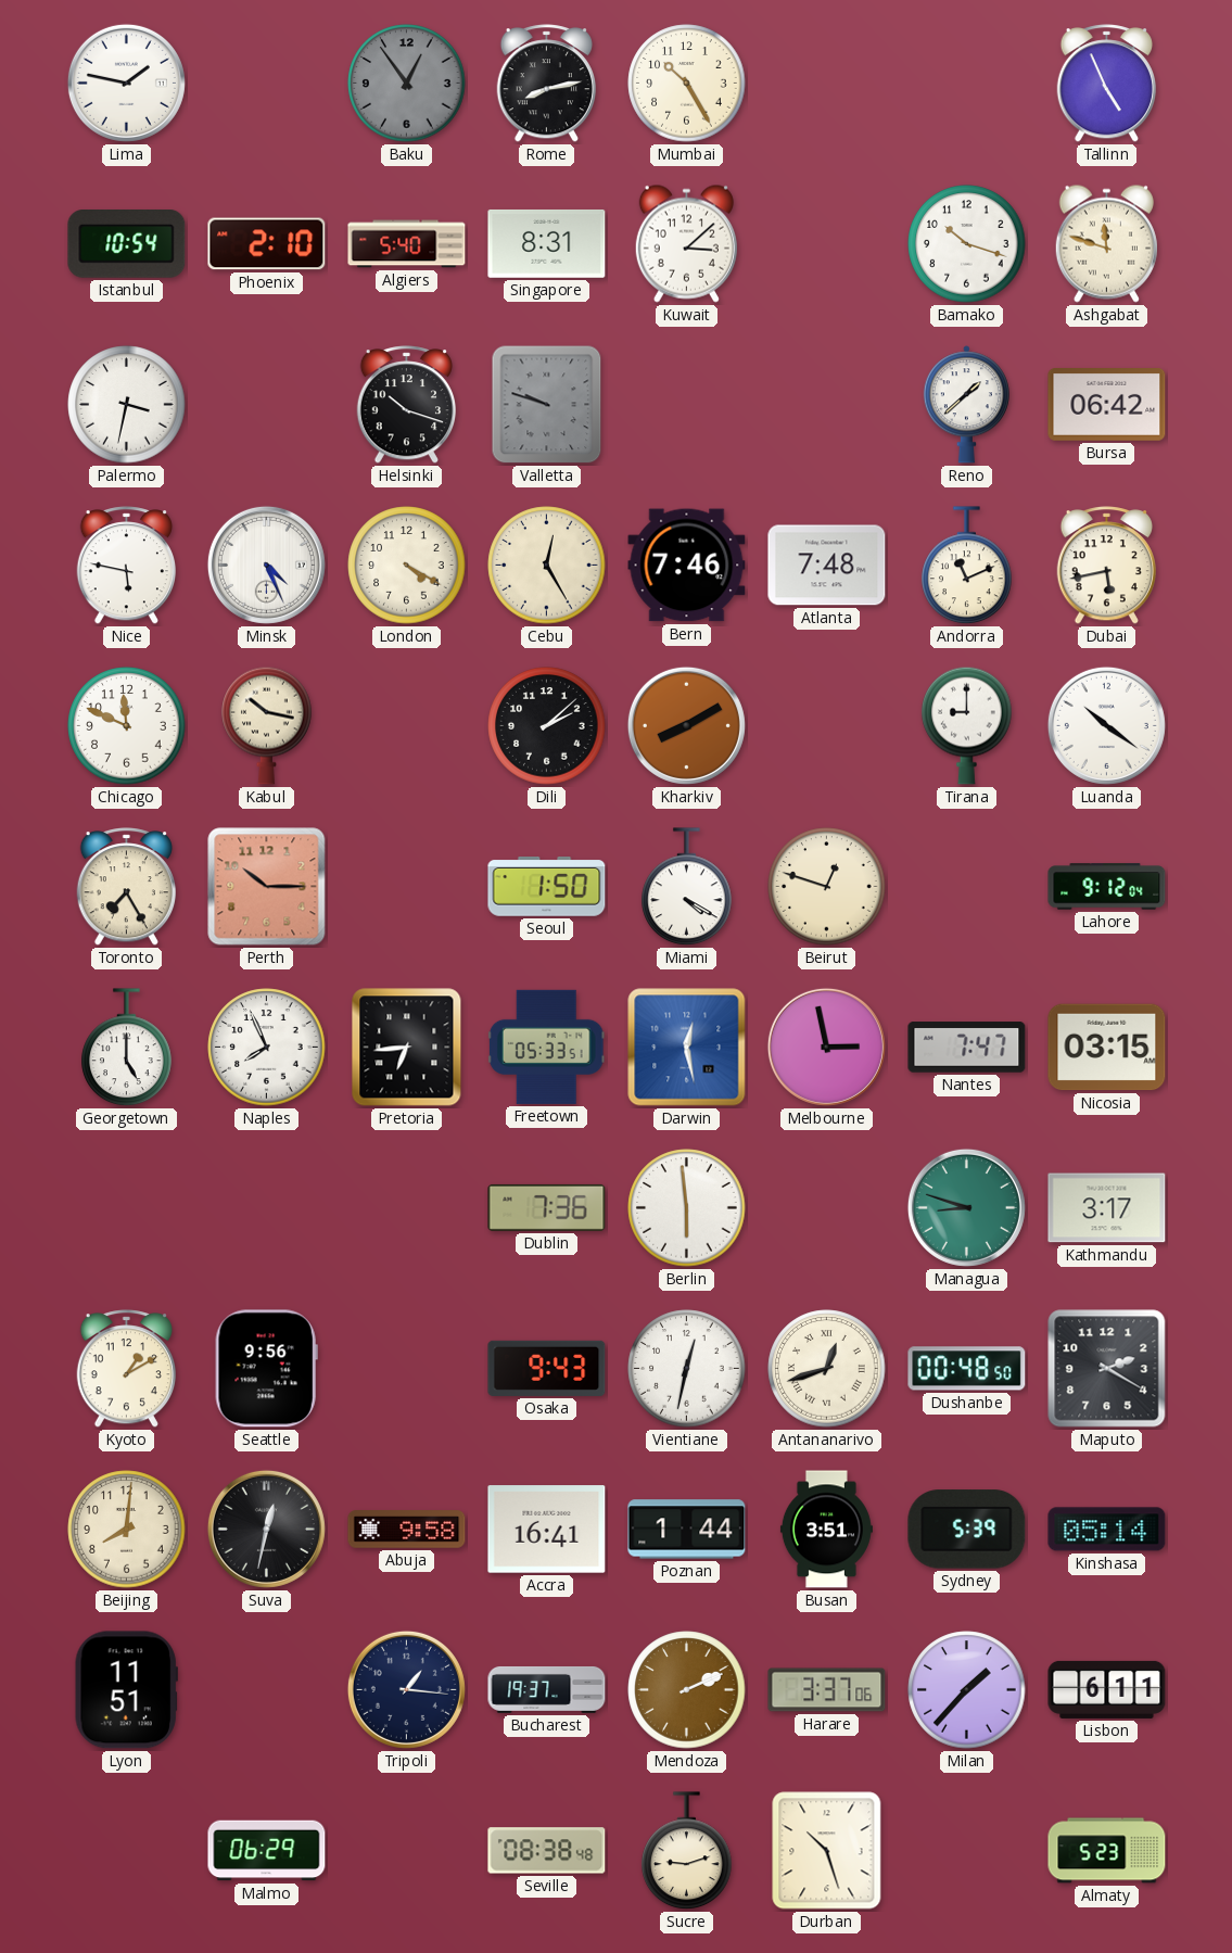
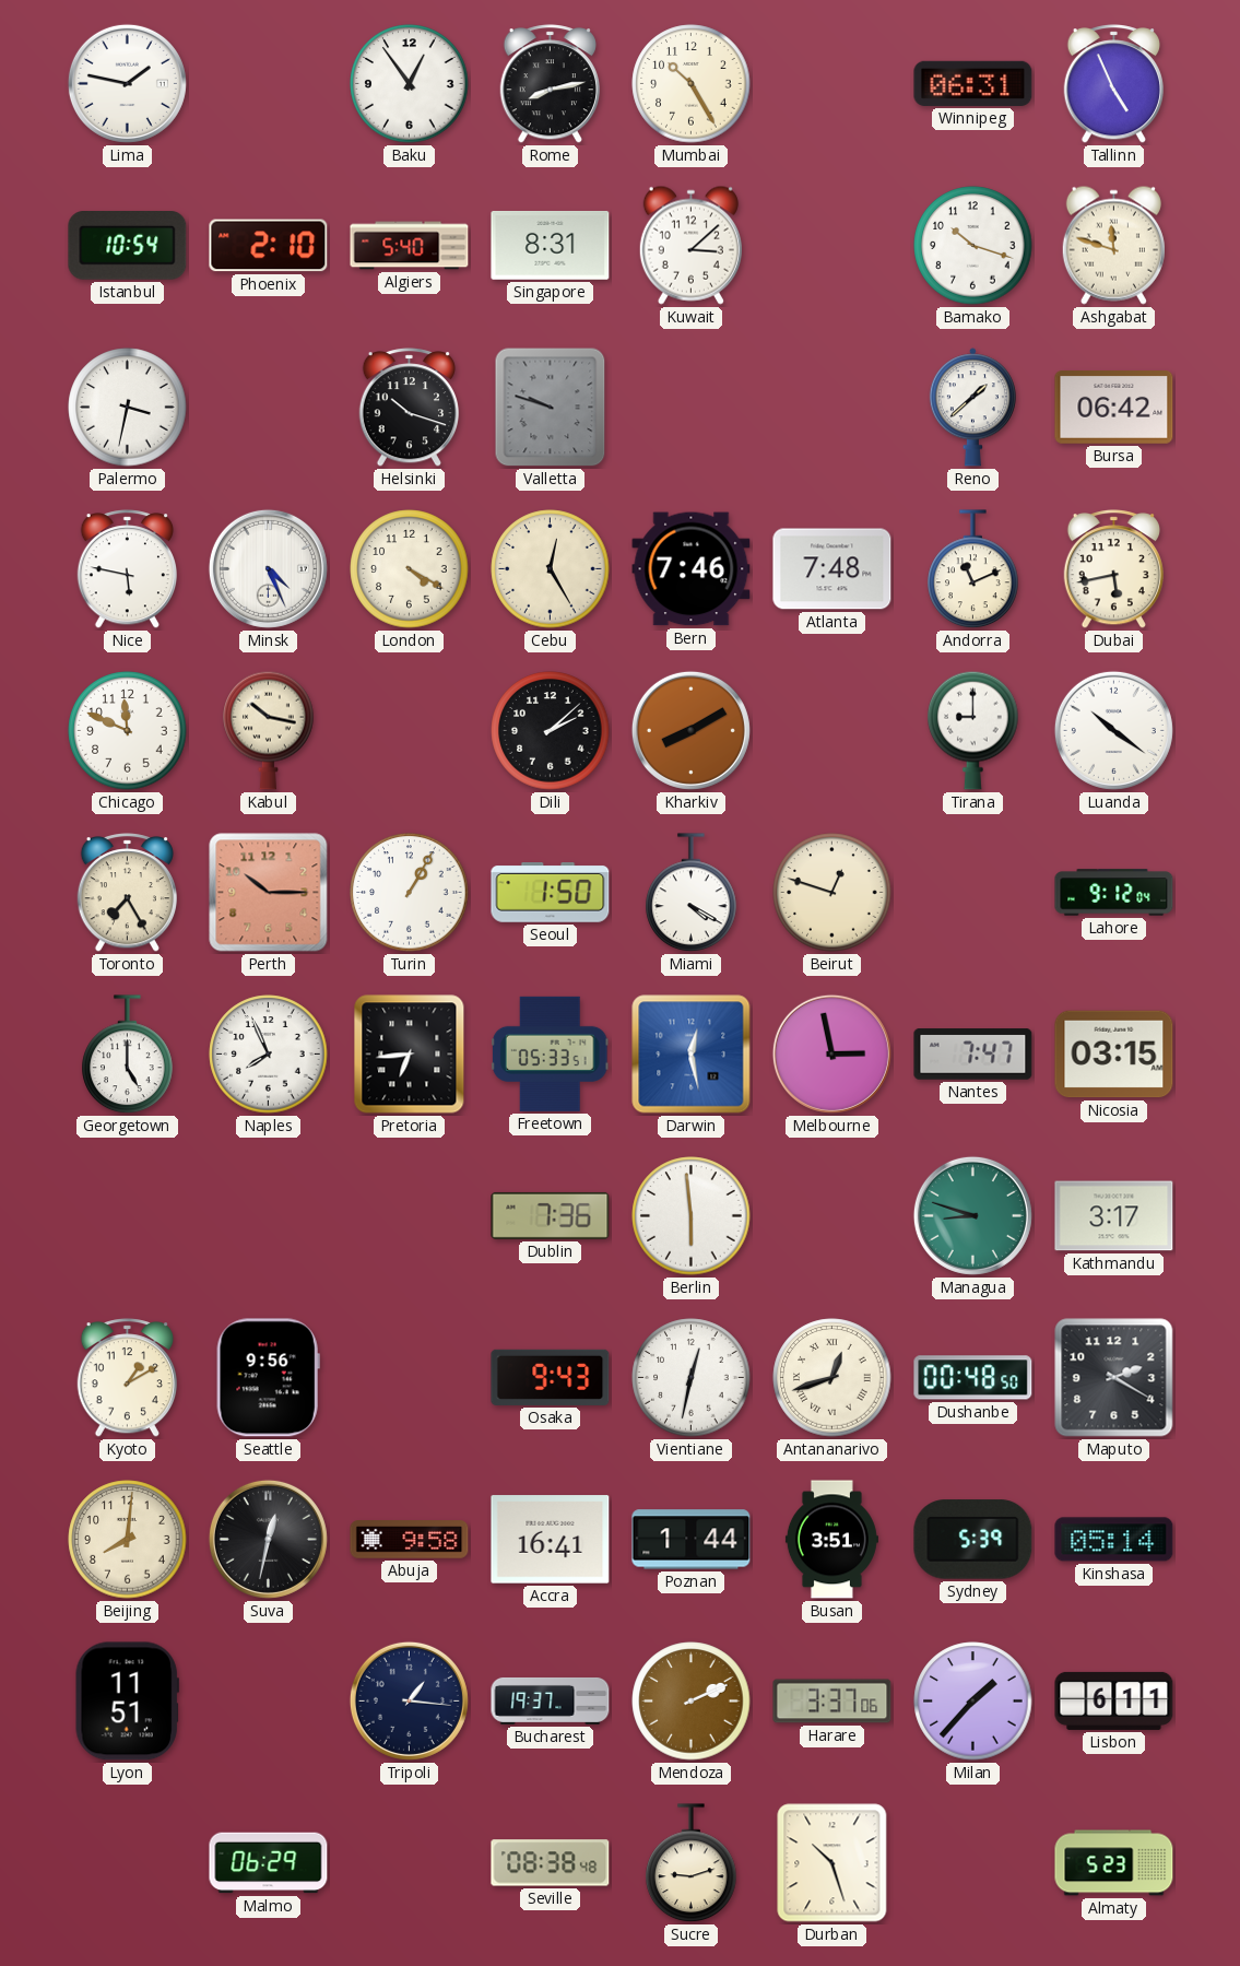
Baku dial: grey -> white
Winnipeg: none -> 06:31
Turin: none -> 1:05
